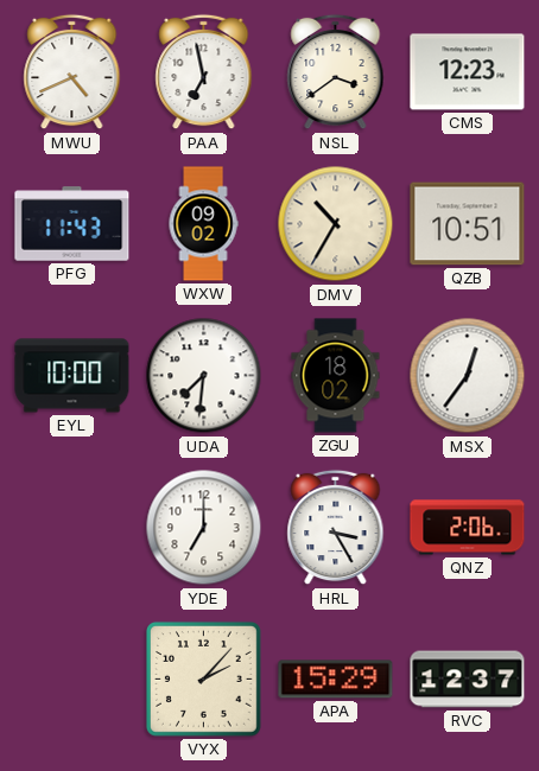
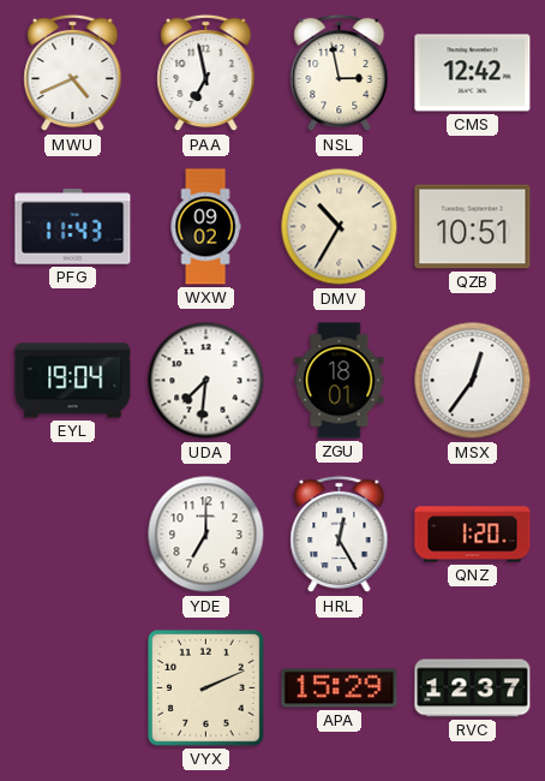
NSL: 3:39 -> 2:58
CMS: 12:23 -> 12:42
EYL: 10:00 -> 19:04
ZGU: 18:02 -> 18:01
HRL: 3:25 -> 12:25
QNZ: 2:06 -> 1:20
VYX: 2:07 -> 2:11
